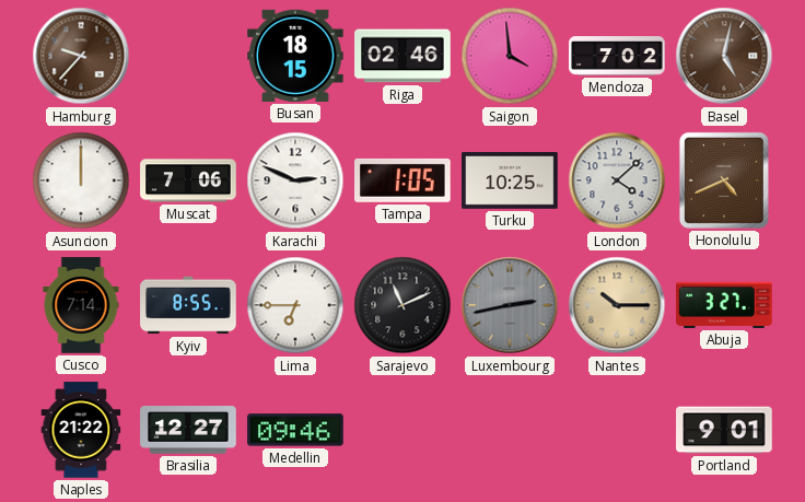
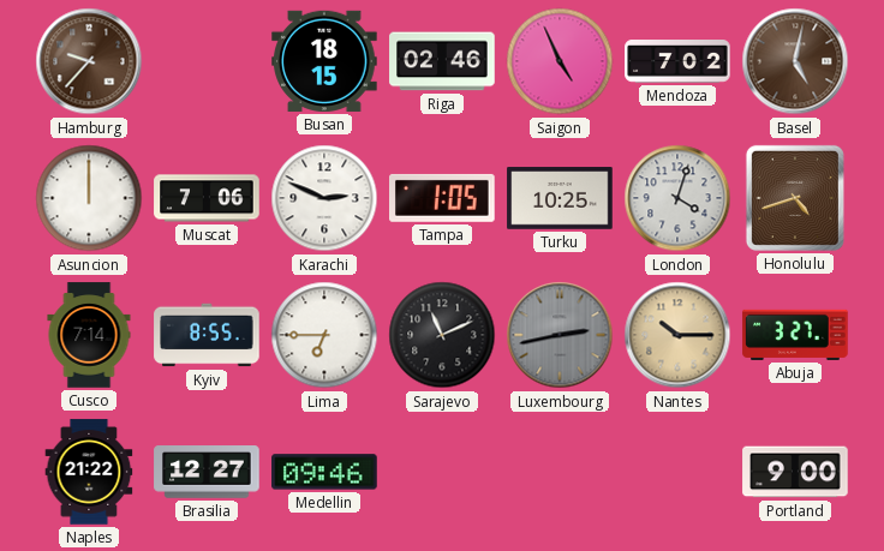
Saigon: 3:59 -> 4:56
London: 4:08 -> 4:03
Honolulu: 4:41 -> 4:42
Portland: 9:01 -> 9:00
